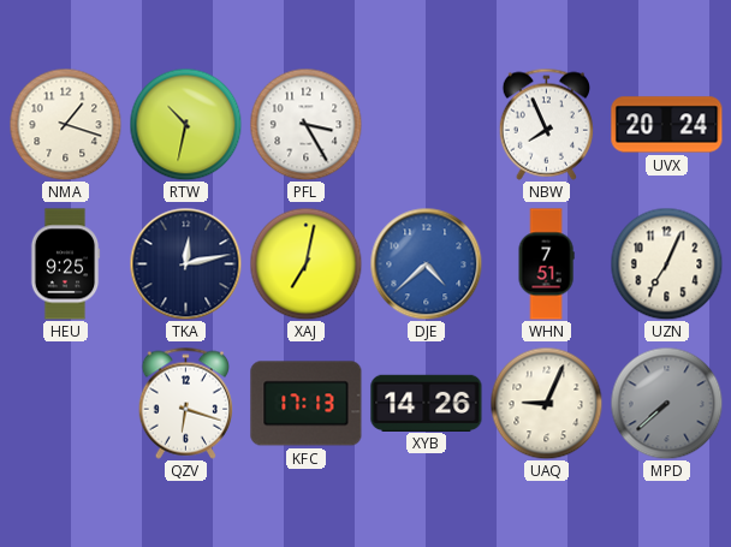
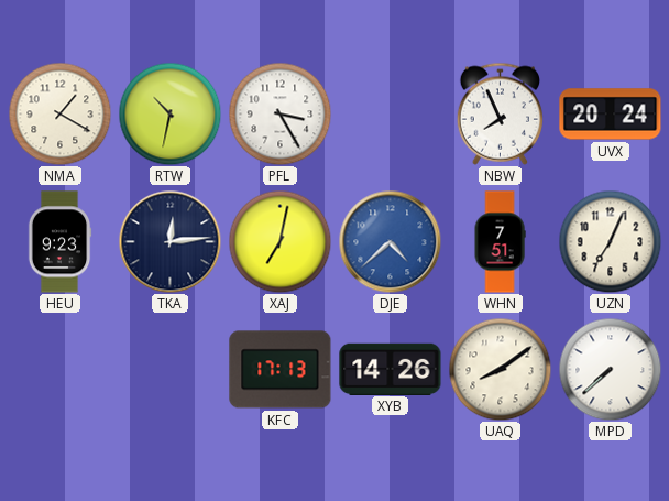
NMA: 1:18 -> 1:20
HEU: 9:25 -> 9:23
TKA: 12:13 -> 12:14
QZV: 6:18 -> none
UAQ: 9:04 -> 8:09
MPD dial: grey -> white
